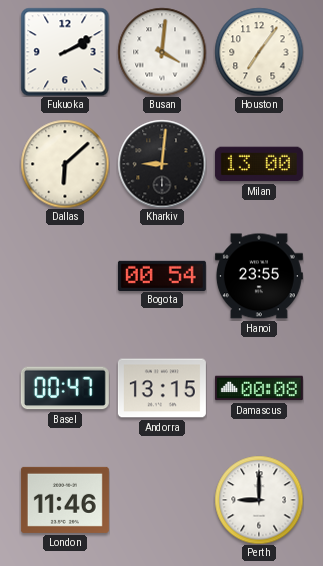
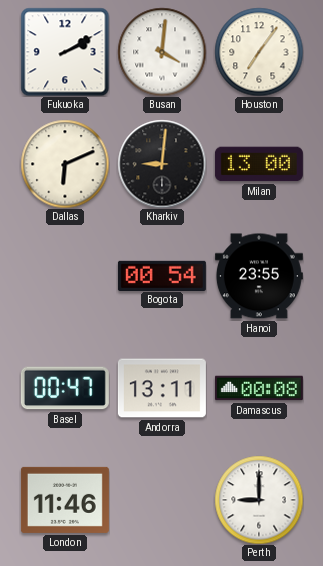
Dallas: 6:08 -> 6:11
Andorra: 13:15 -> 13:11
